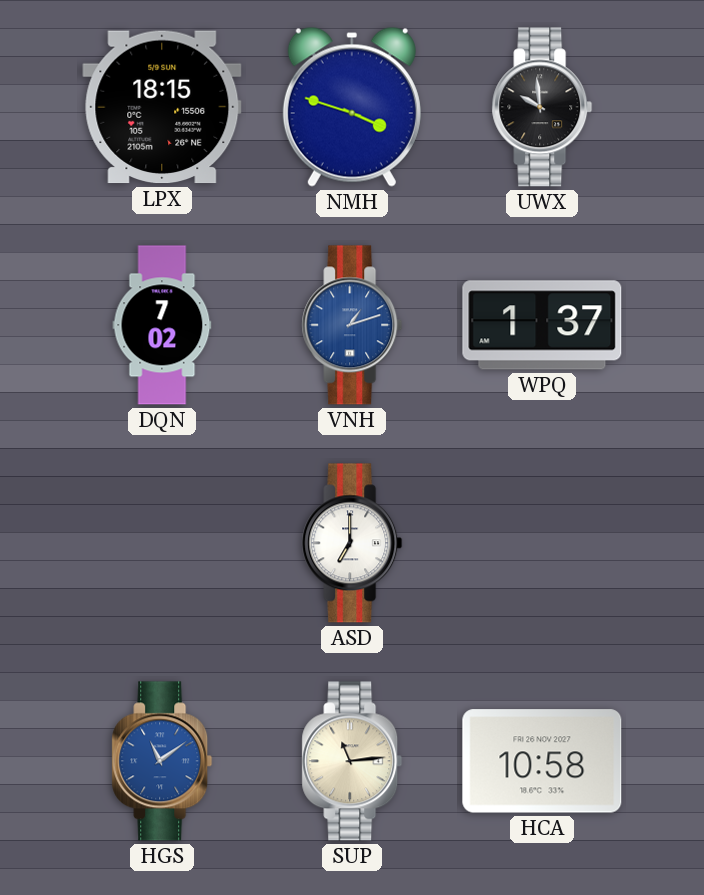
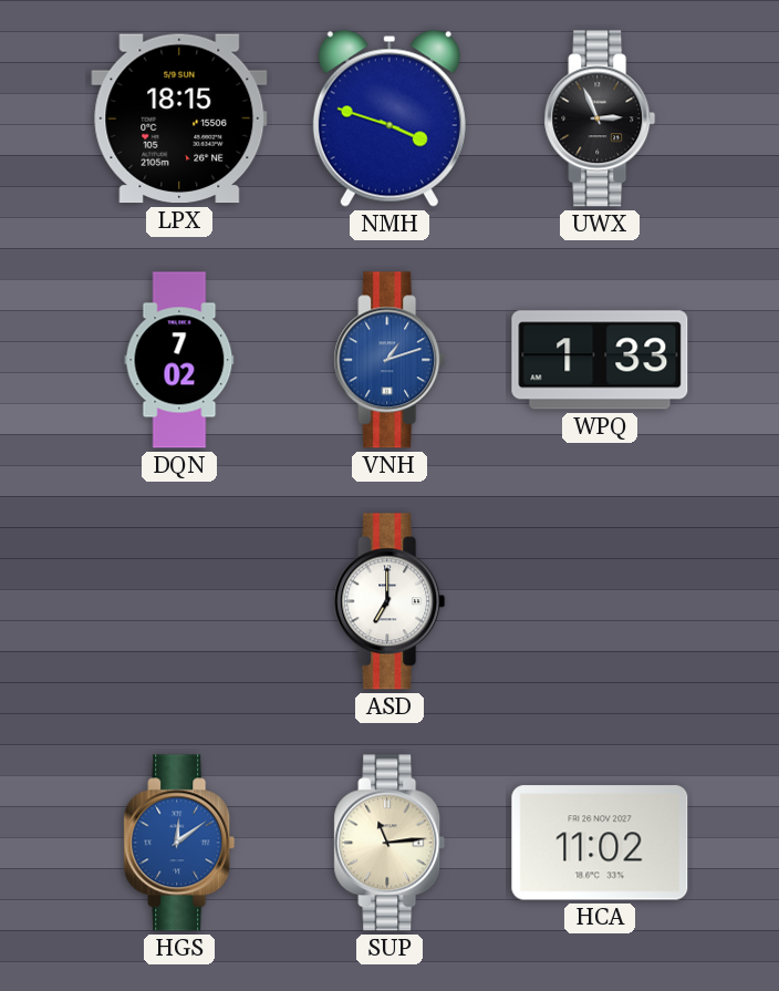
UWX: 9:59 -> 2:56
WPQ: 1:37 -> 1:33
HGS: 11:09 -> 12:09
HCA: 10:58 -> 11:02
